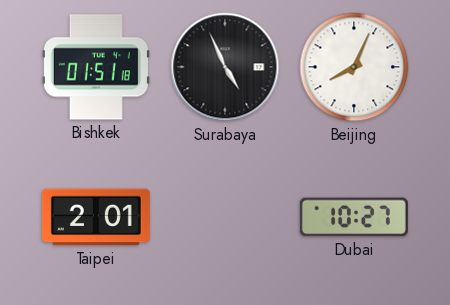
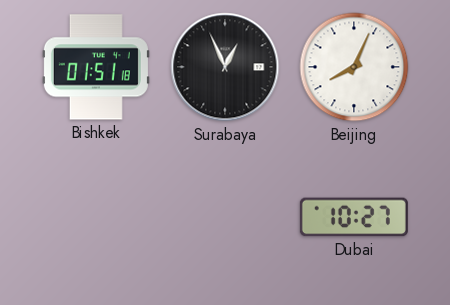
Surabaya: 4:56 -> 12:56
Taipei: 2:01 -> none
